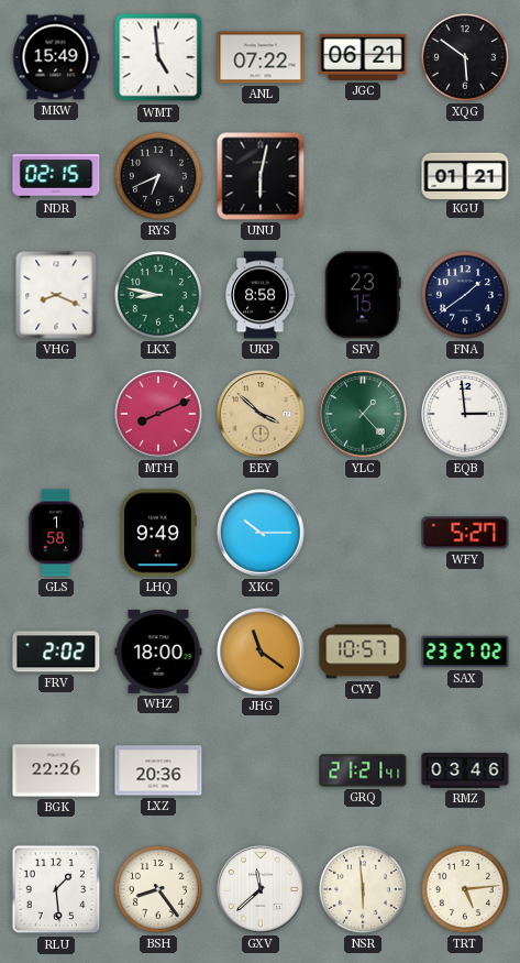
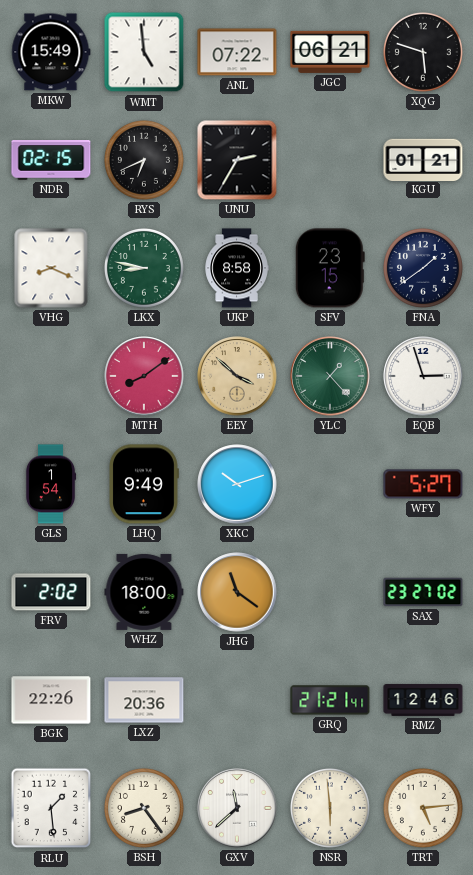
XQG: 5:51 -> 5:48
UNU: 6:02 -> 2:35
MTH: 8:11 -> 8:09
EQB: 2:59 -> 2:57
GLS: 1:58 -> 1:54
XKC: 10:15 -> 10:12
CVY: 10:57 -> none
RMZ: 03:46 -> 12:46
